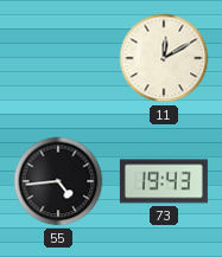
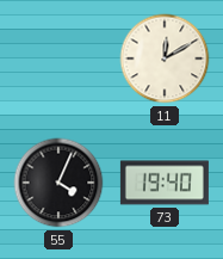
55: 4:44 -> 4:04
73: 19:43 -> 19:40
